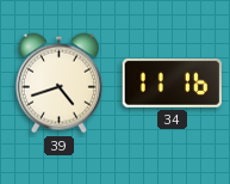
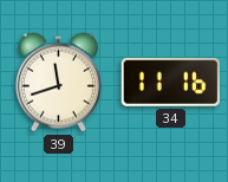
39: 4:42 -> 11:42
